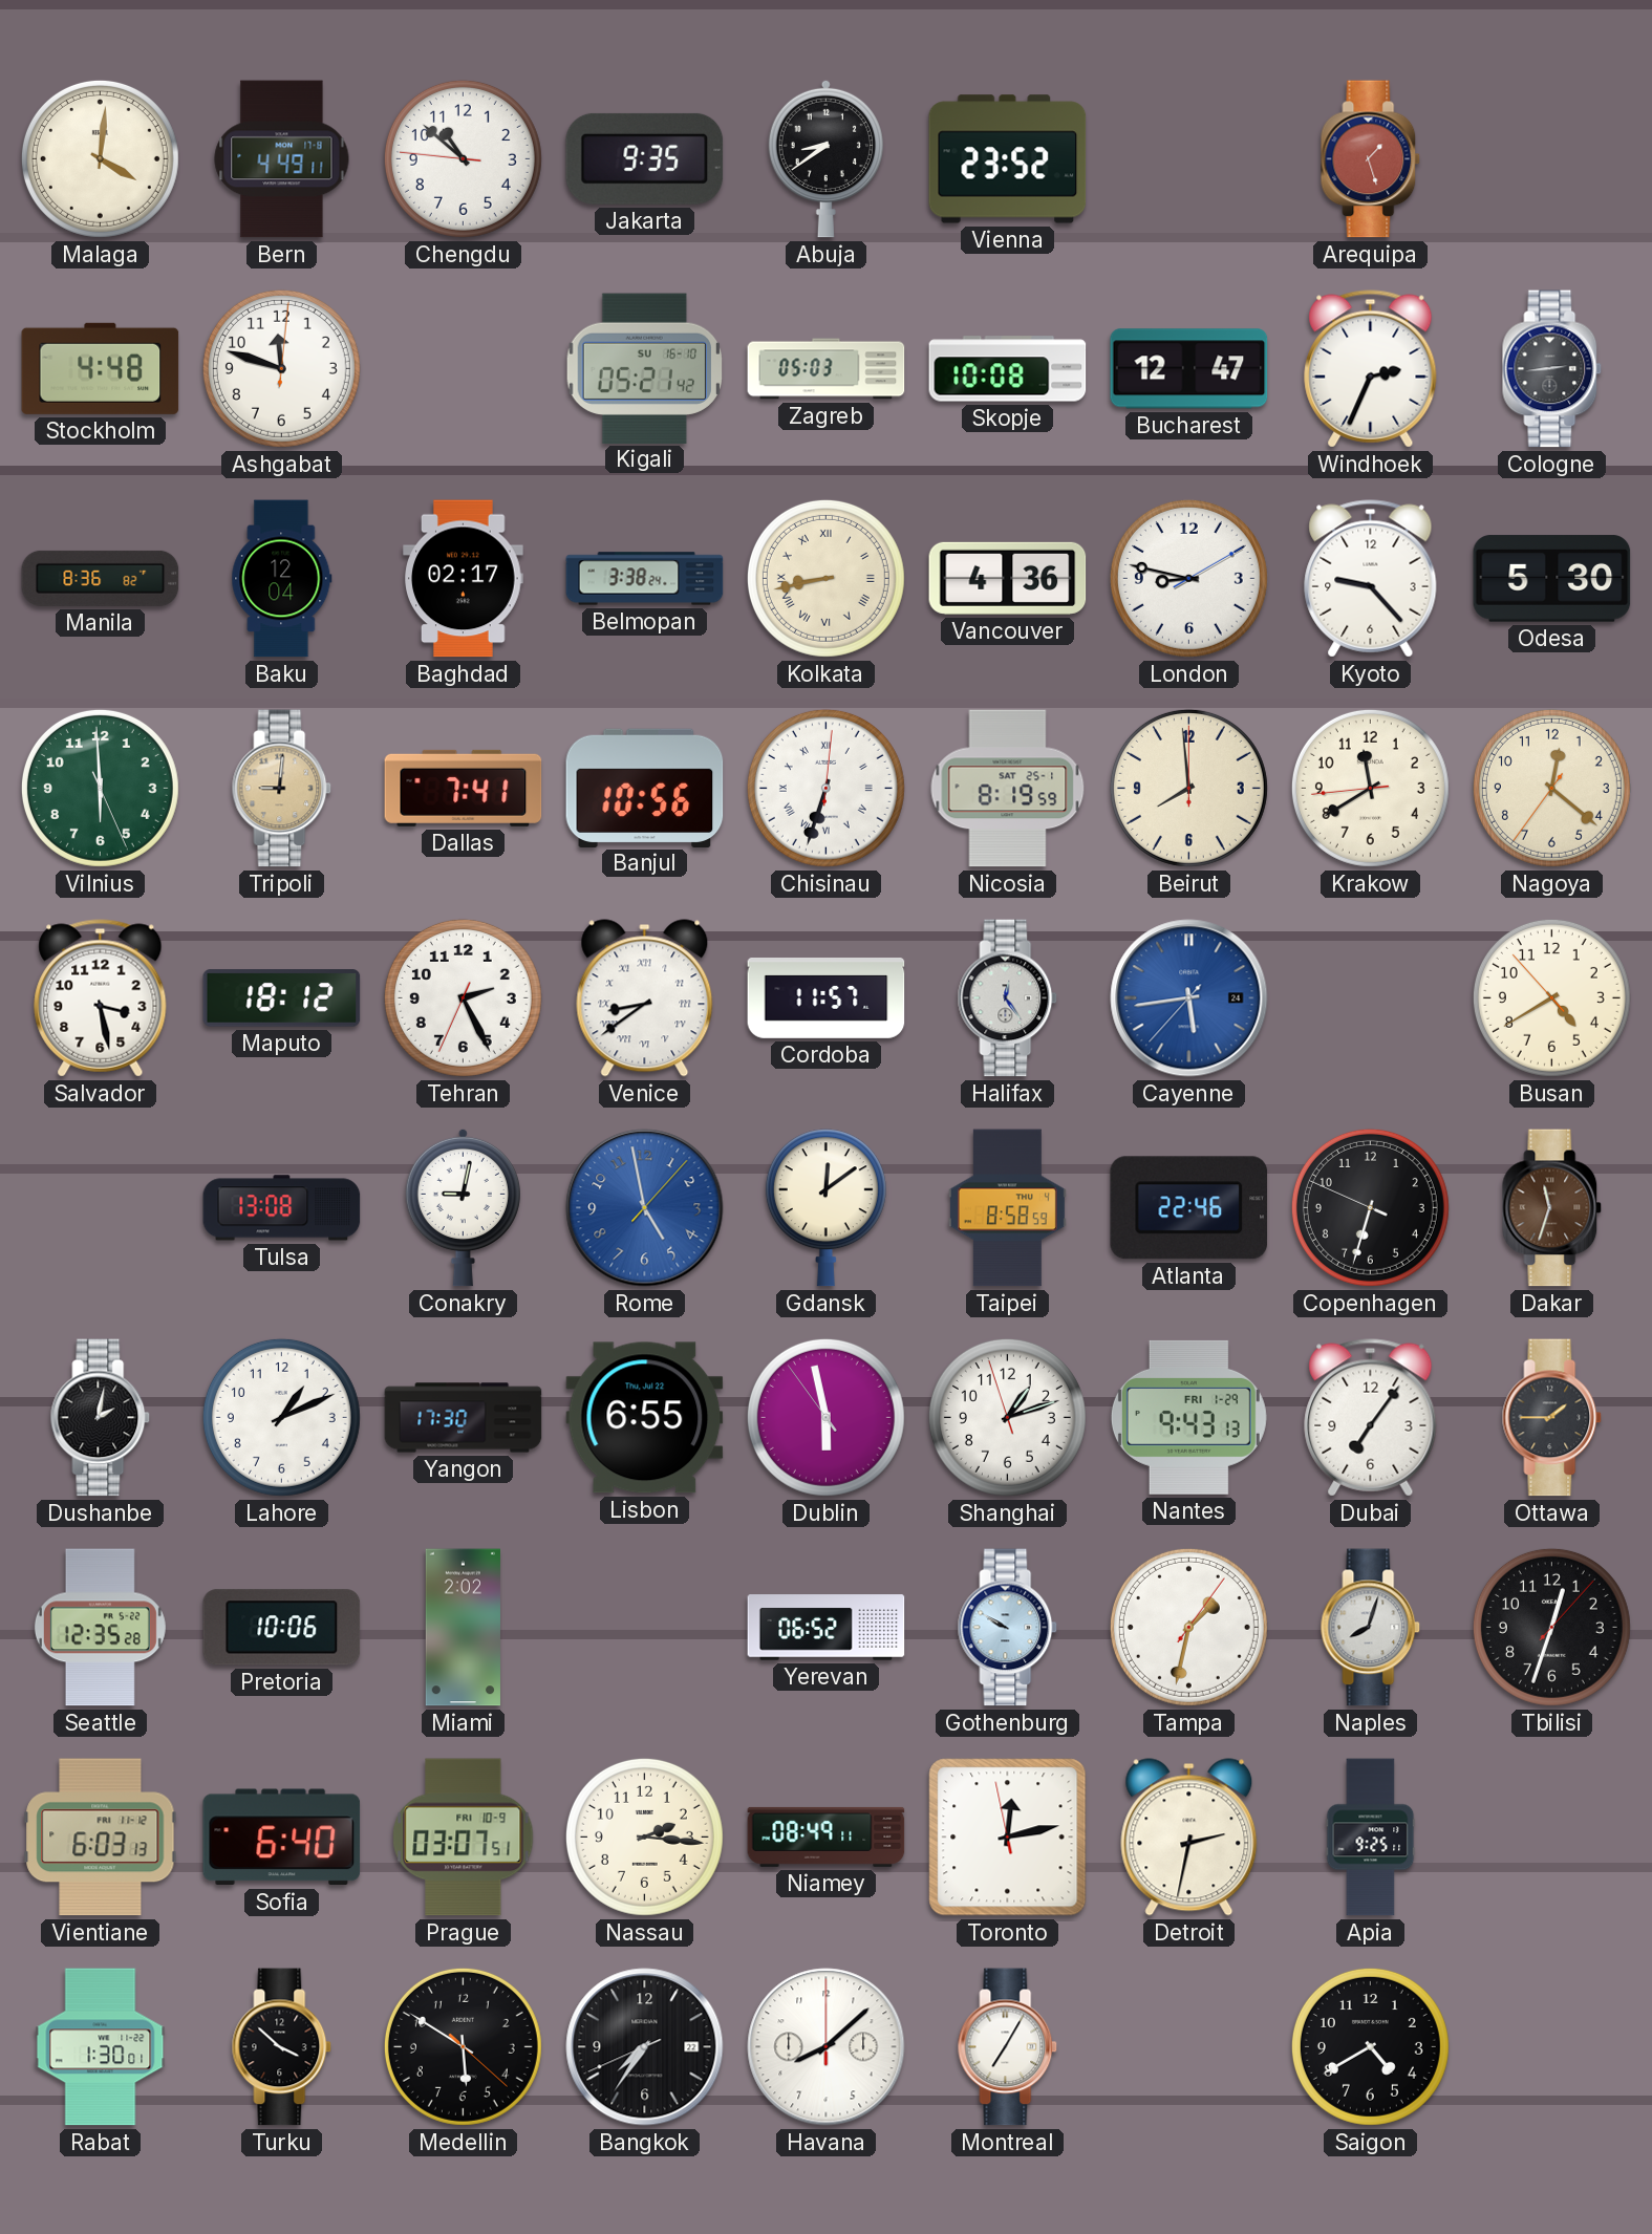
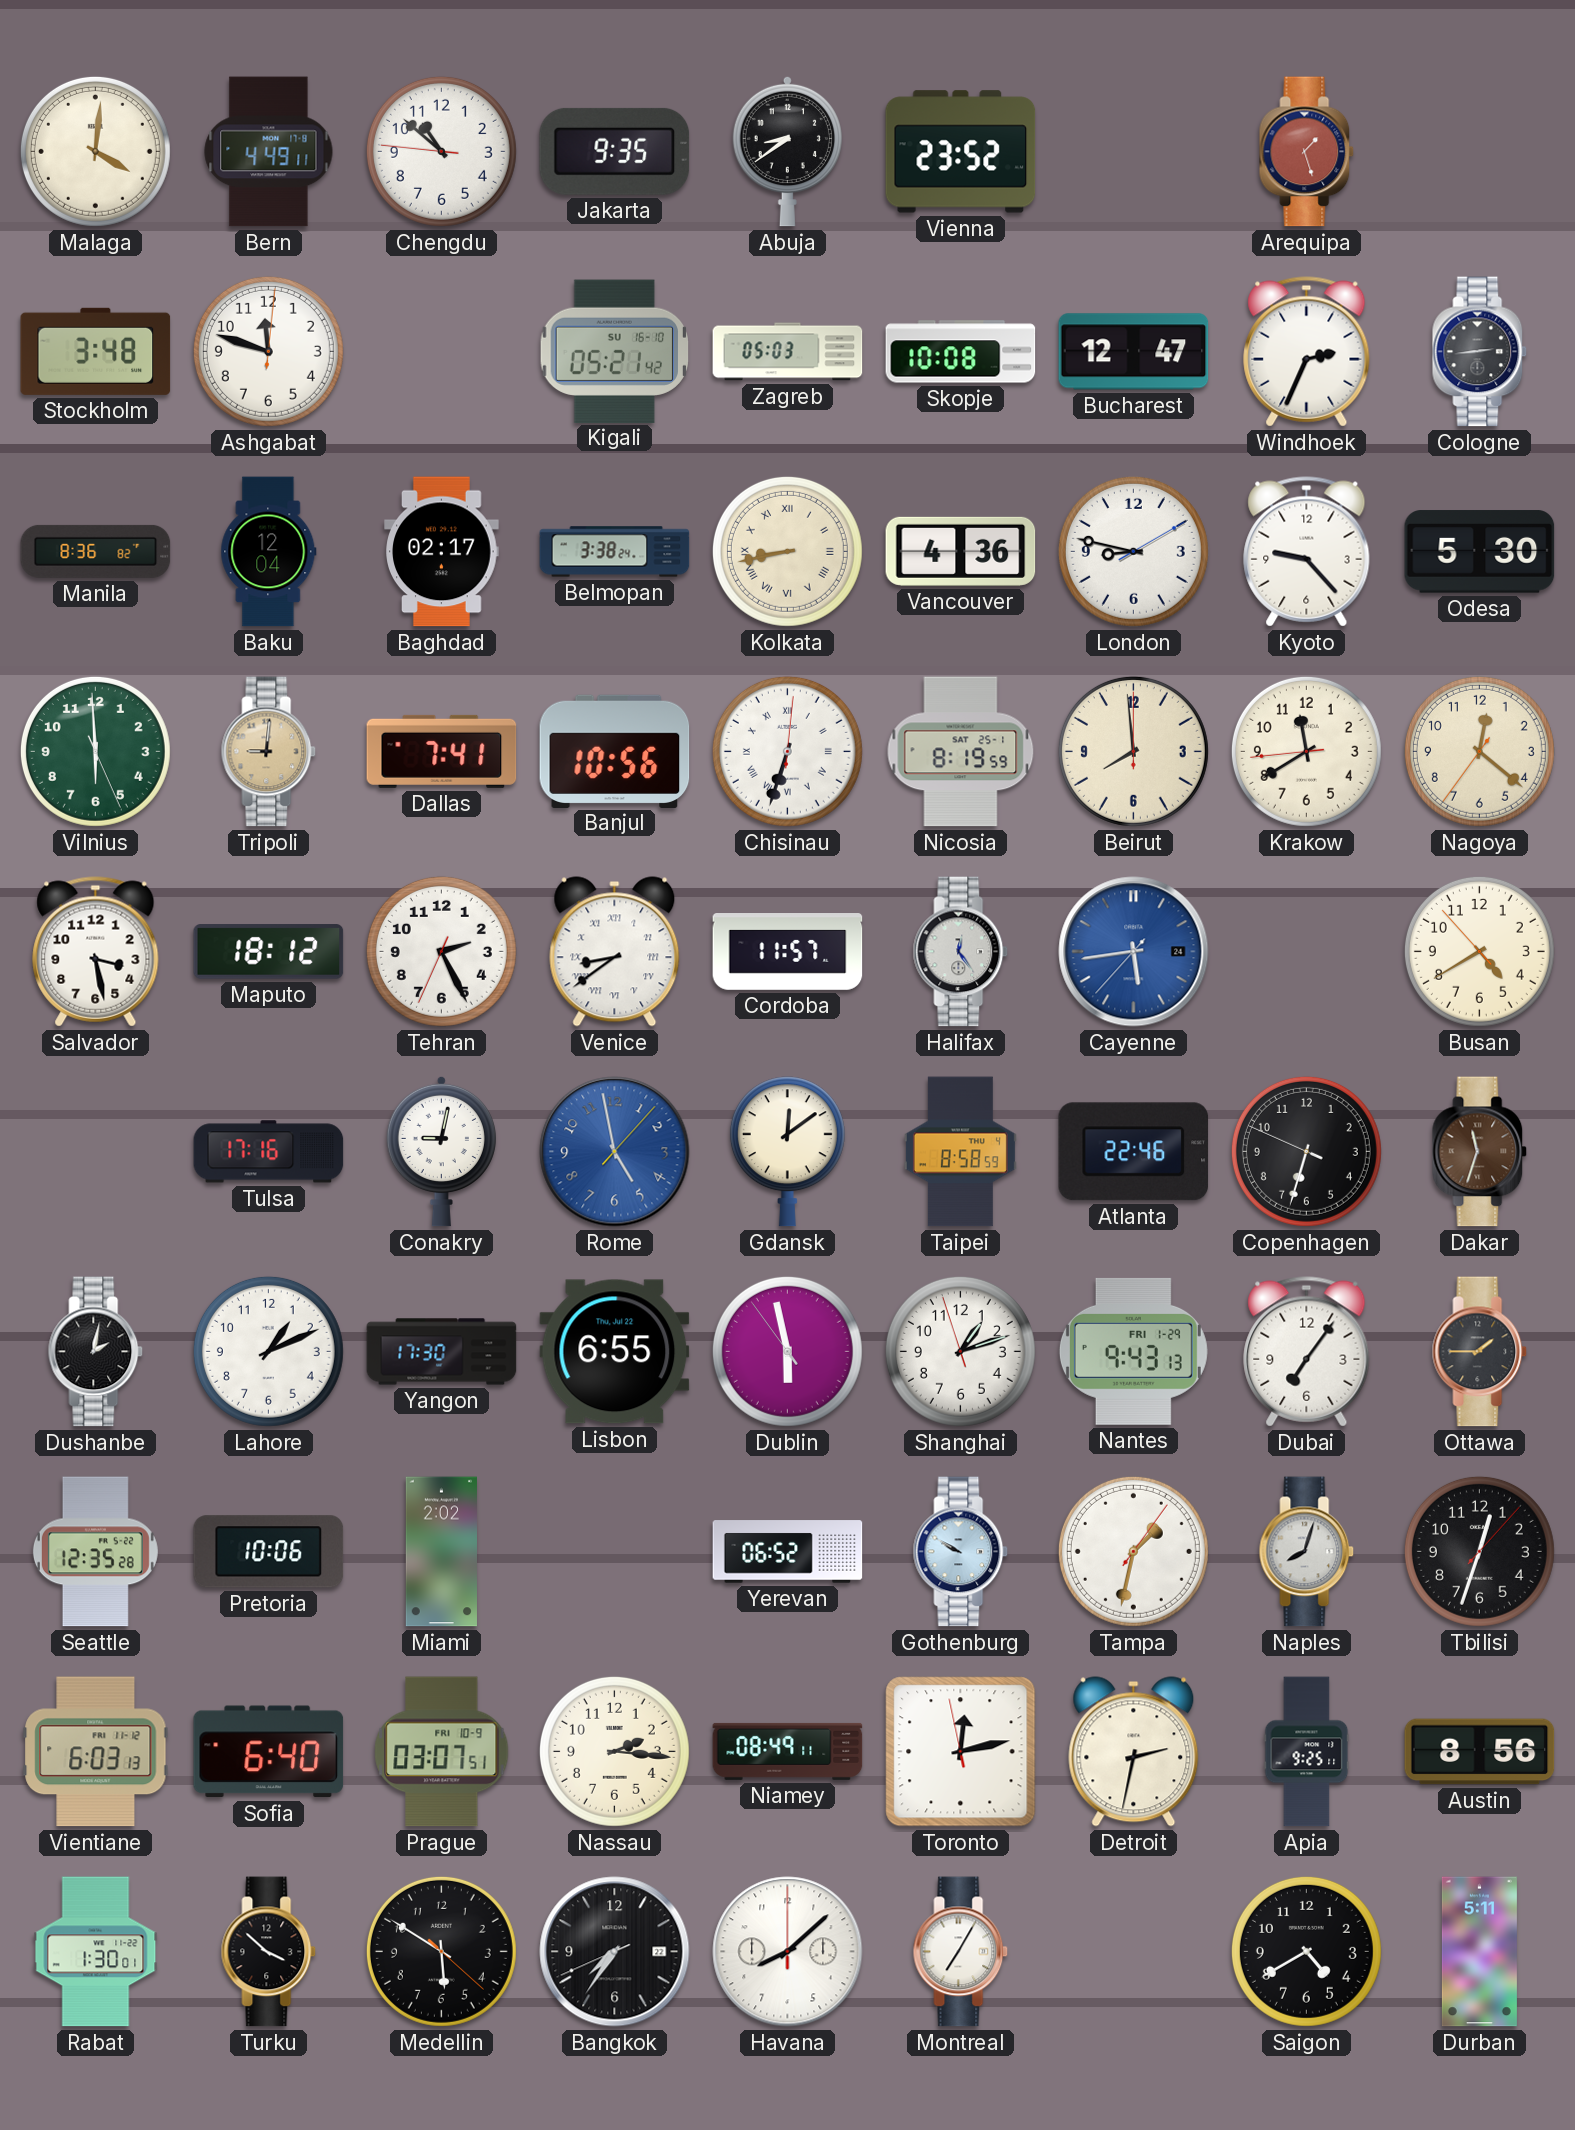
Stockholm: 4:48 -> 3:48
Tulsa: 13:08 -> 17:16
Austin: none -> 8:56
Durban: none -> 5:11
